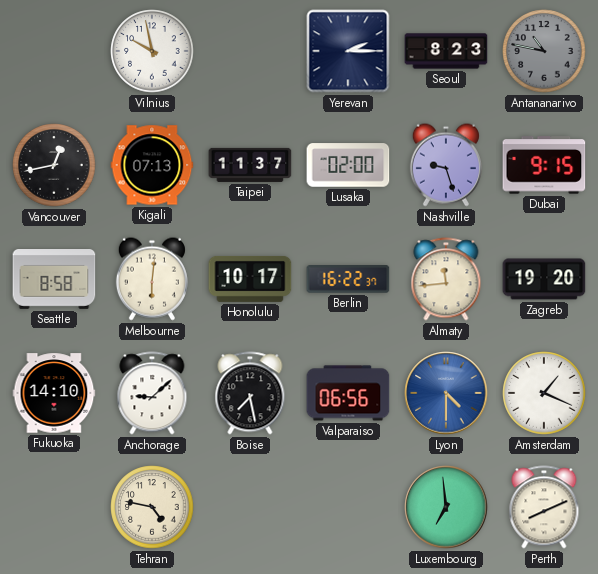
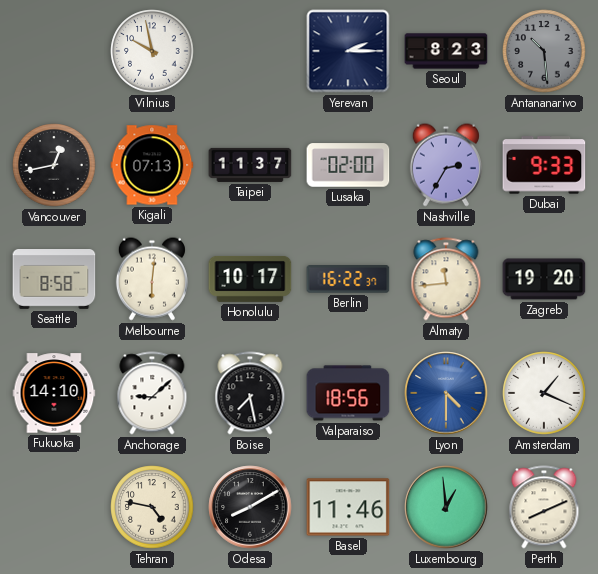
Antananarivo: 10:47 -> 10:29
Nashville: 9:27 -> 2:35
Dubai: 9:15 -> 9:33
Valparaiso: 06:56 -> 18:56
Odesa: none -> 8:10
Basel: none -> 11:46
Luxembourg: 6:59 -> 12:59
